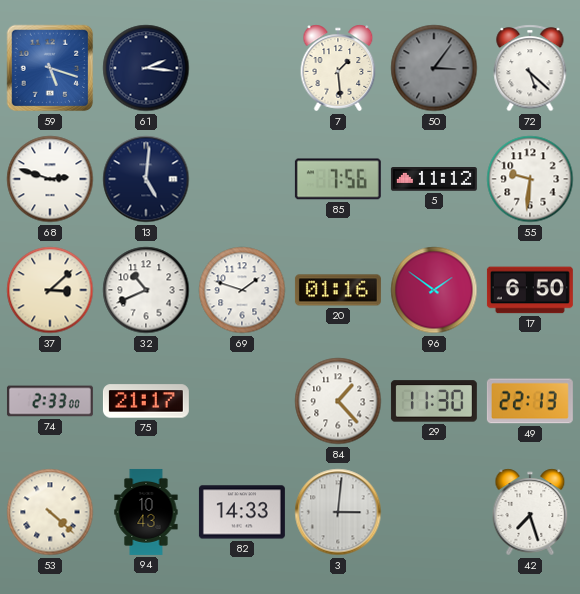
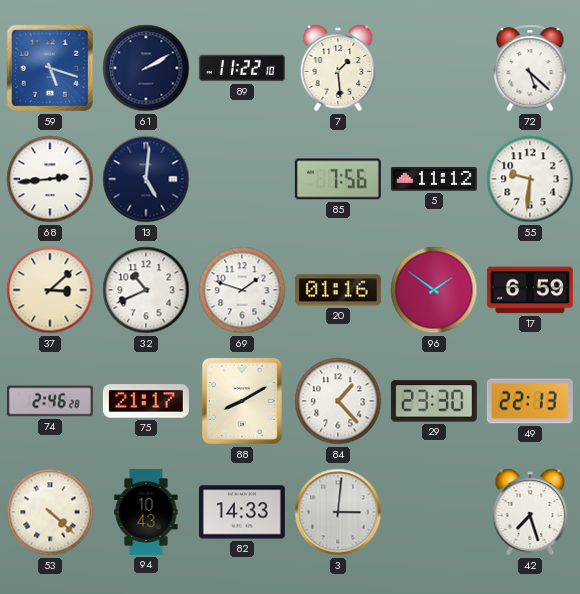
61: 2:16 -> 2:10
89: none -> 11:22
50: 3:06 -> none
68: 2:48 -> 2:44
17: 6:50 -> 6:59
74: 2:33 -> 2:46
88: none -> 8:10
29: 11:30 -> 23:30
